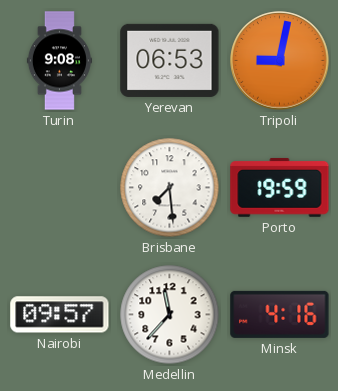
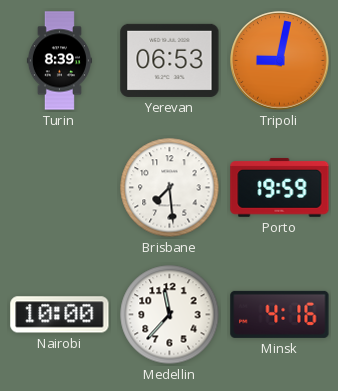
Turin: 9:08 -> 8:39
Nairobi: 09:57 -> 10:00
